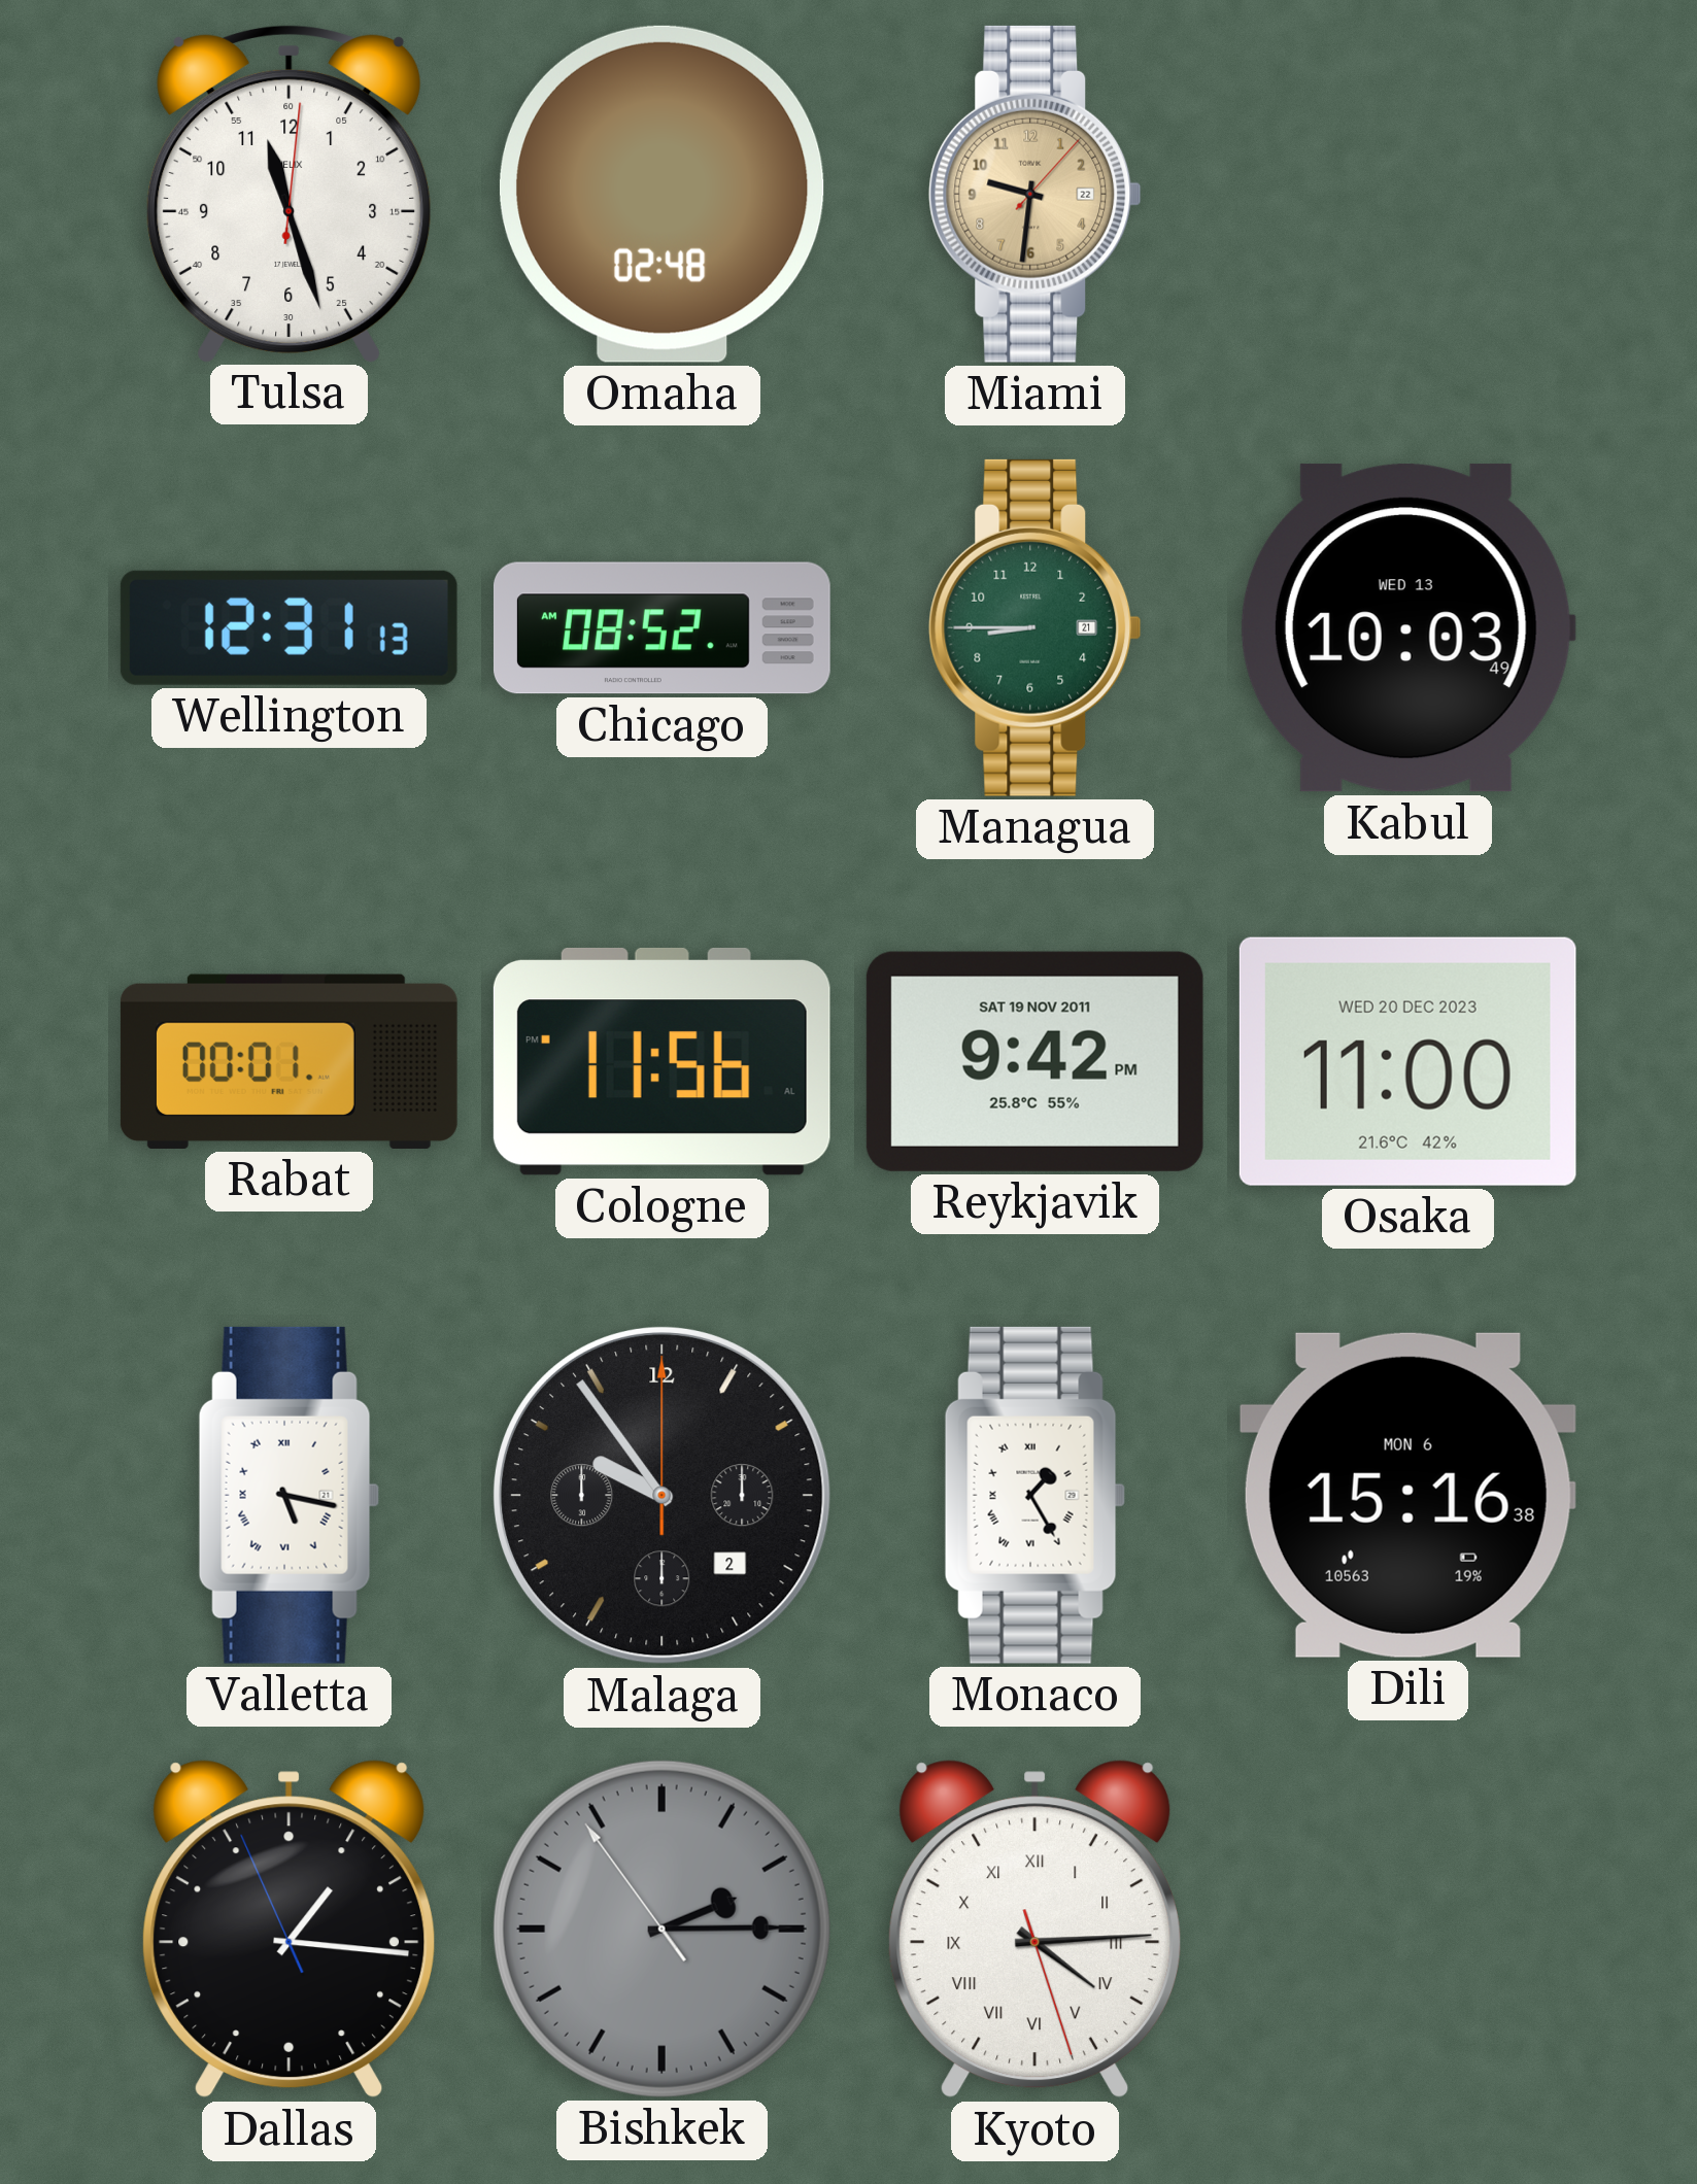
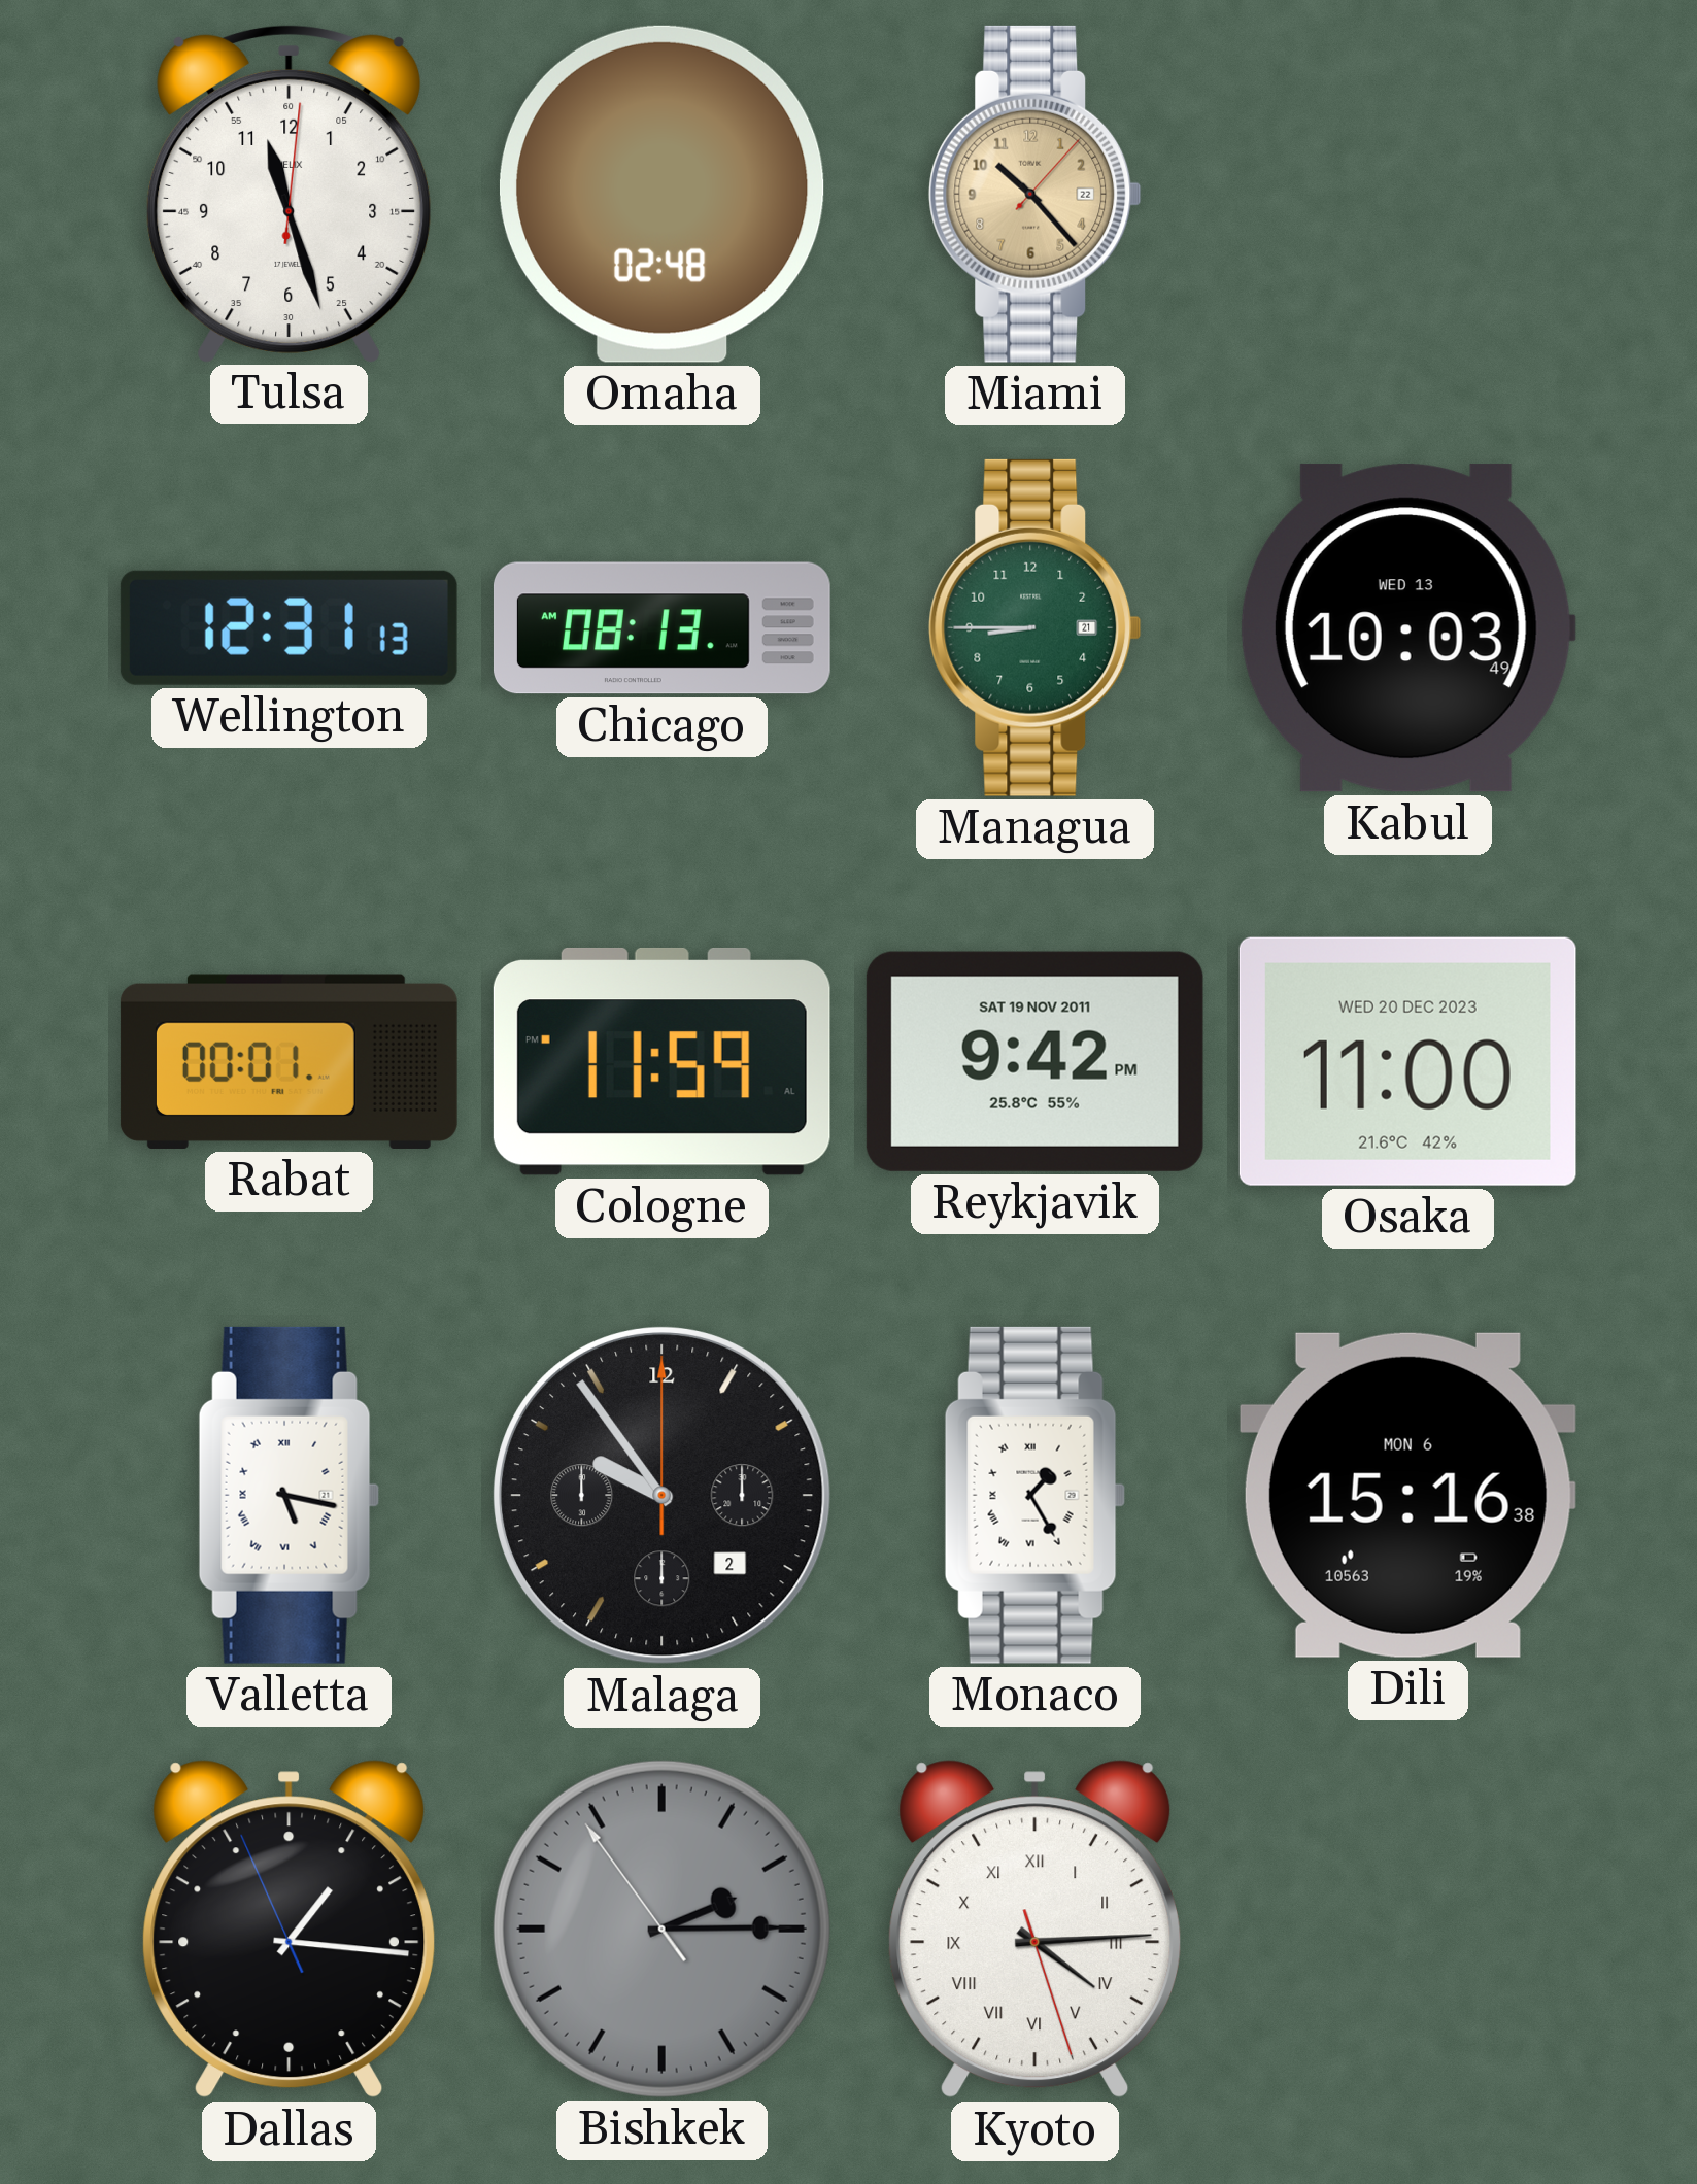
Miami: 9:31 -> 10:23
Chicago: 08:52 -> 08:13
Cologne: 11:56 -> 11:59
